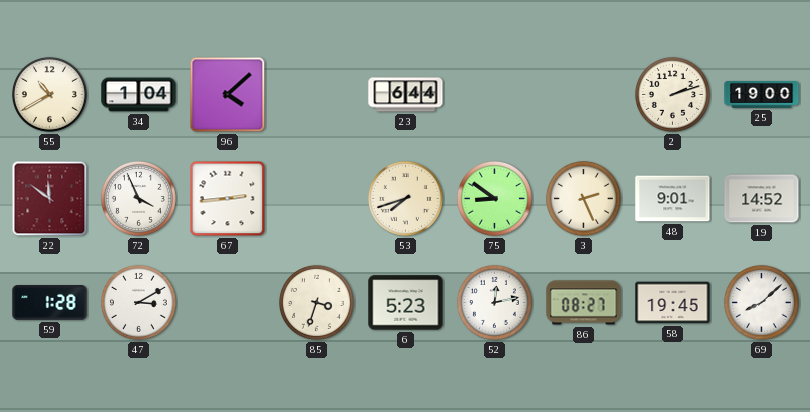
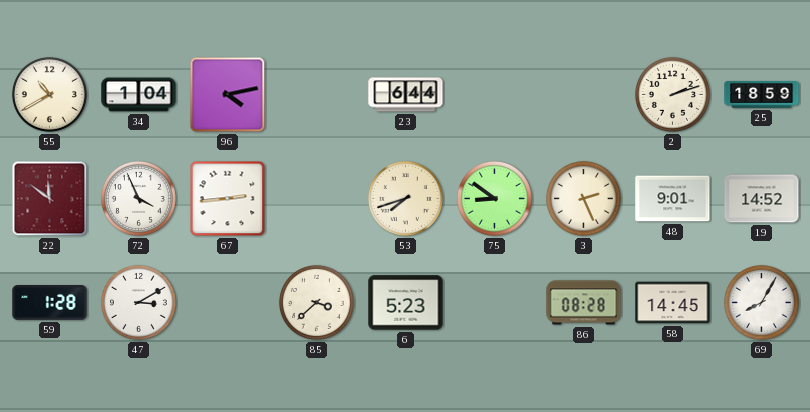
96: 4:08 -> 4:13
25: 19:00 -> 18:59
85: 3:33 -> 3:38
52: 12:13 -> none
86: 08:27 -> 08:28
58: 19:45 -> 14:45
69: 8:08 -> 8:05
